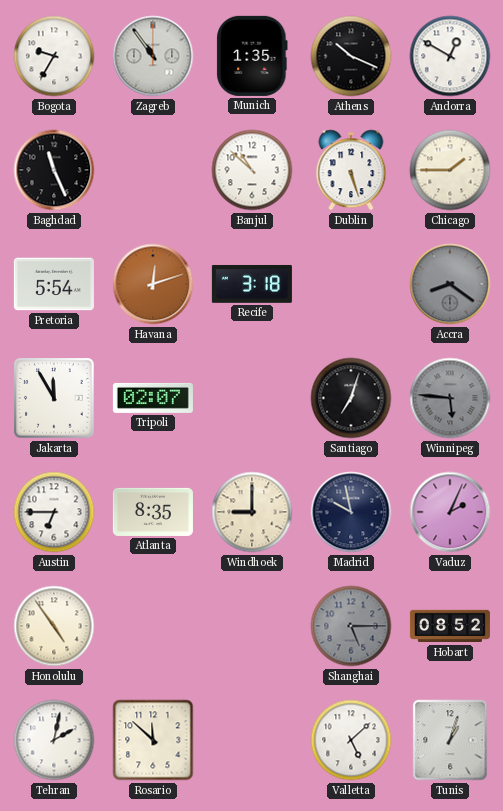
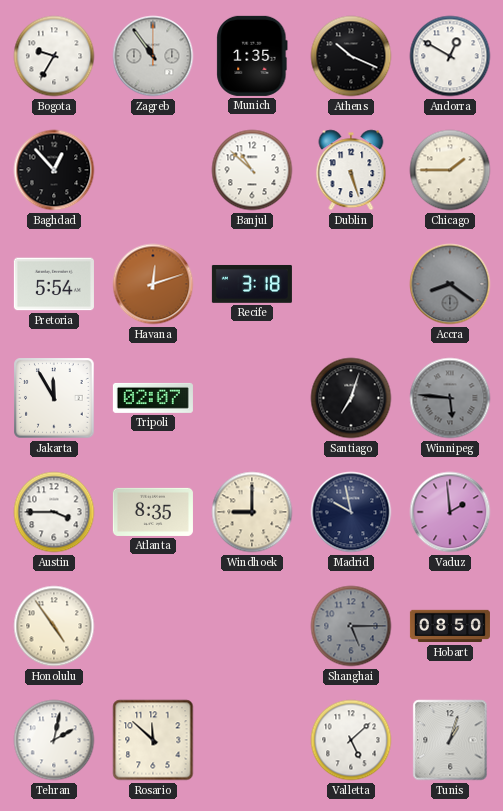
Baghdad: 11:26 -> 12:53
Austin: 6:45 -> 3:45
Vaduz: 2:04 -> 1:59
Hobart: 08:52 -> 08:50
